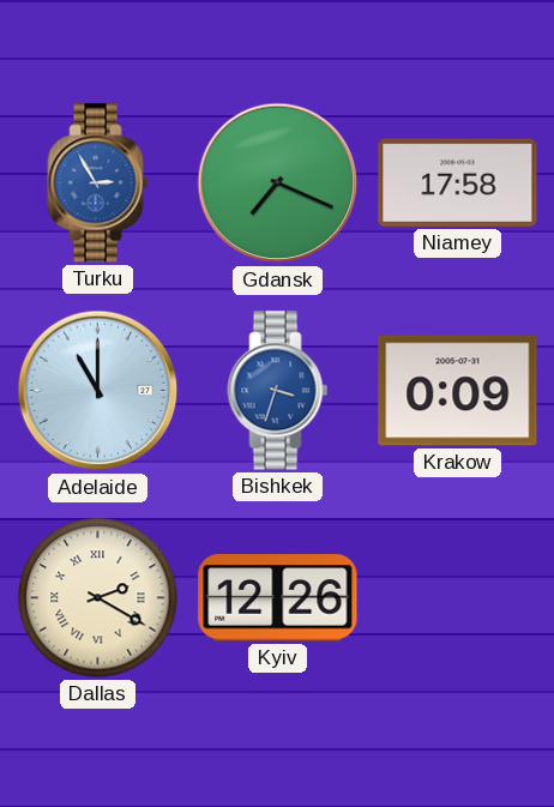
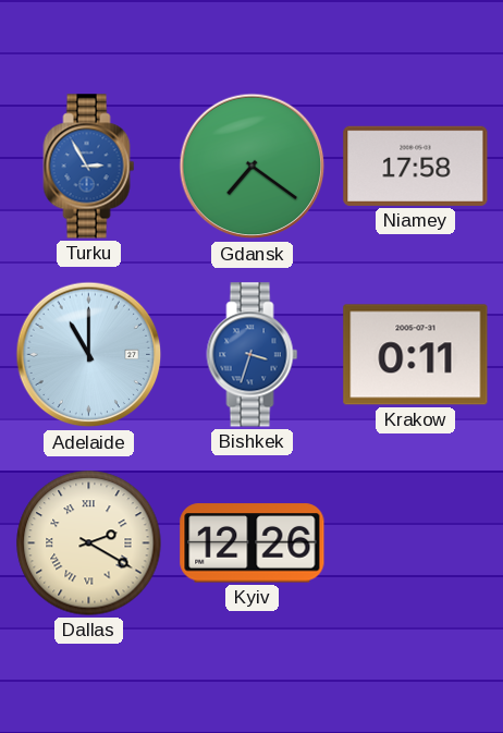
Gdansk: 7:19 -> 7:21
Krakow: 0:09 -> 0:11
